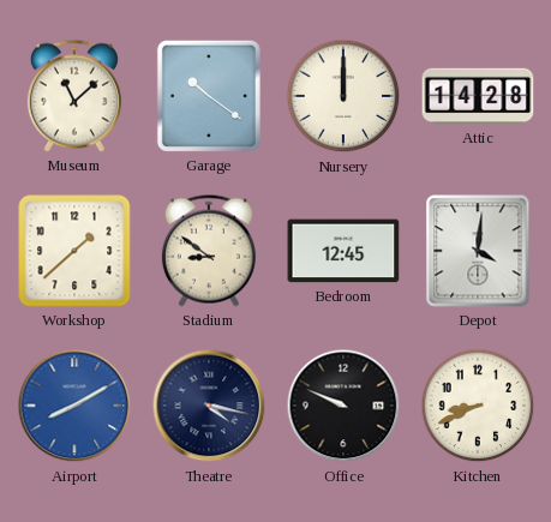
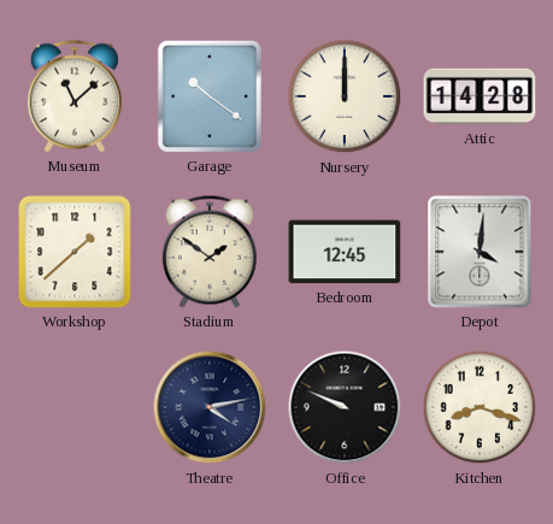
Stadium: 8:51 -> 1:51
Airport: 8:10 -> none
Theatre: 4:17 -> 4:13
Kitchen: 8:41 -> 8:18
